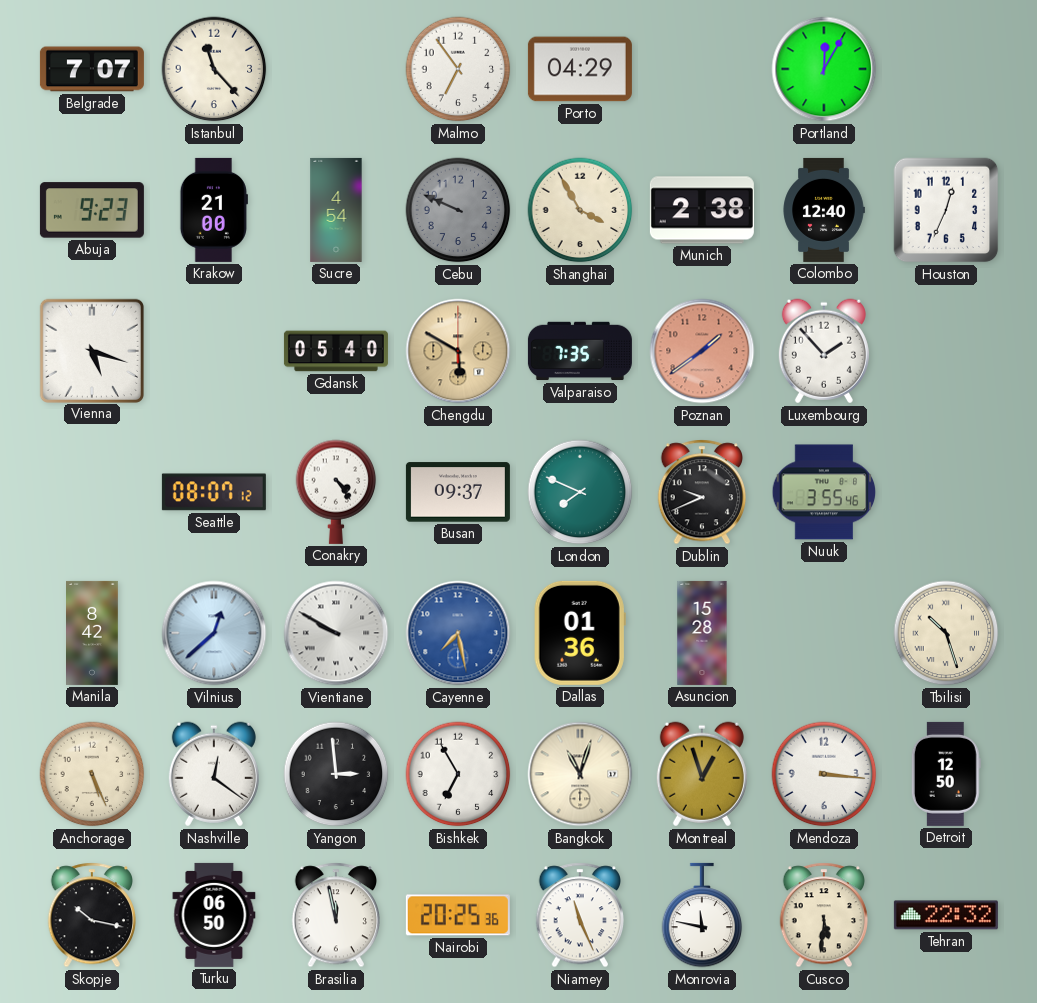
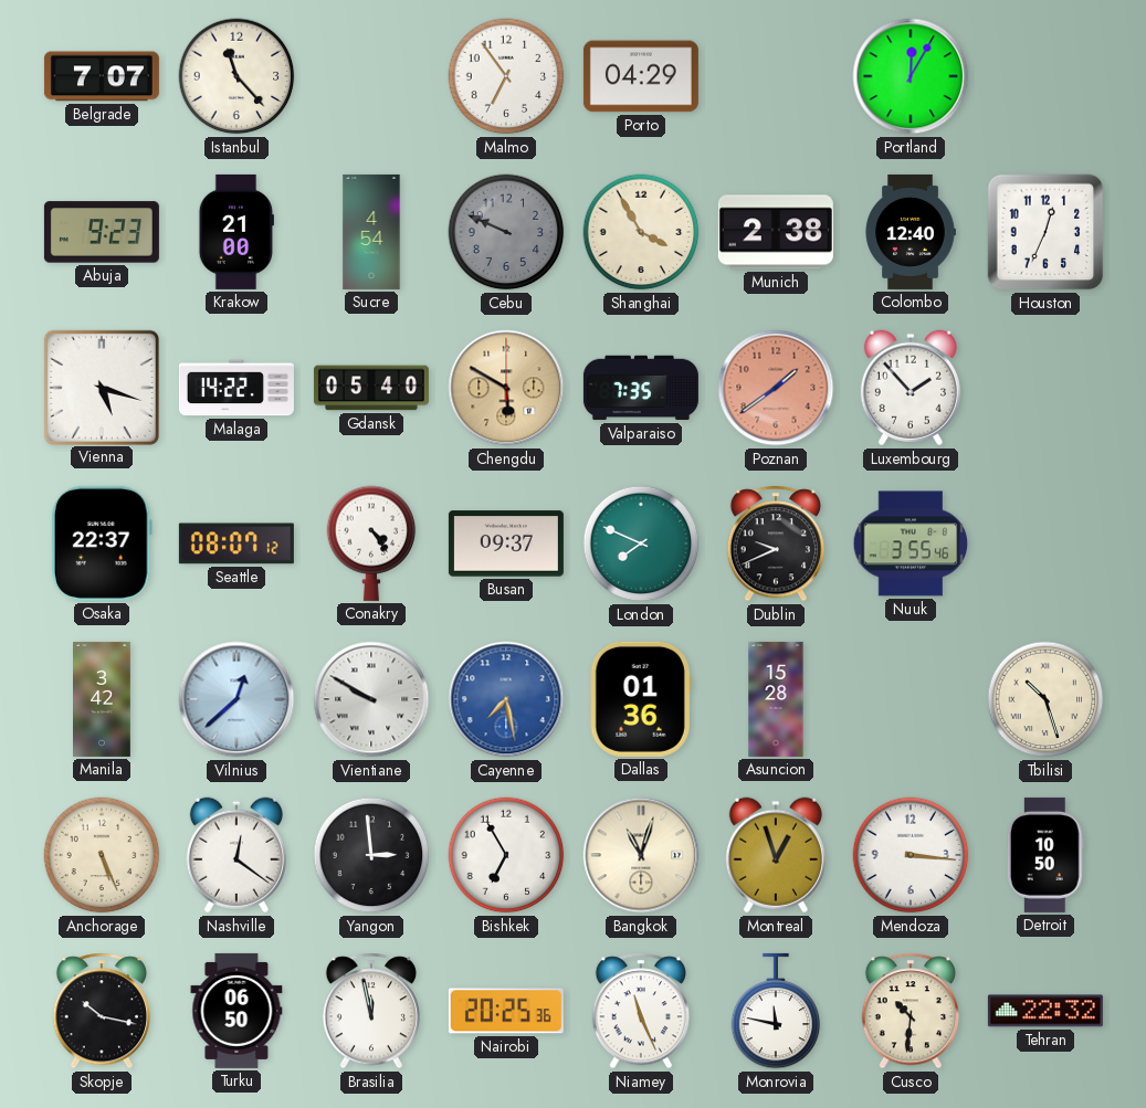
Malaga: none -> 14:22
Osaka: none -> 22:37
Manila: 8:42 -> 3:42
Detroit: 12:50 -> 10:50
Cusco: 5:31 -> 10:31
